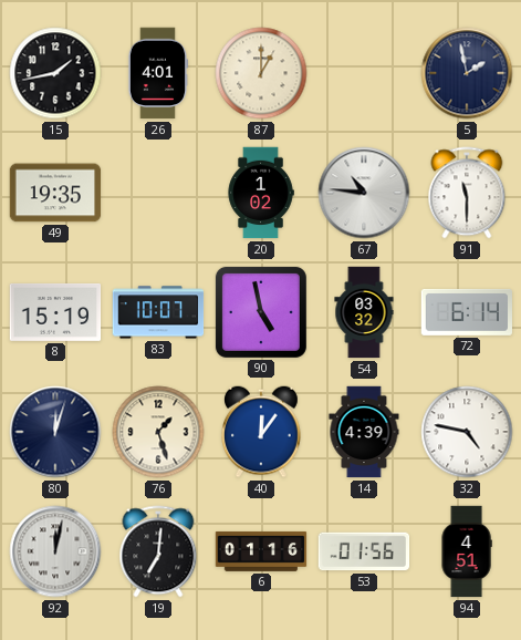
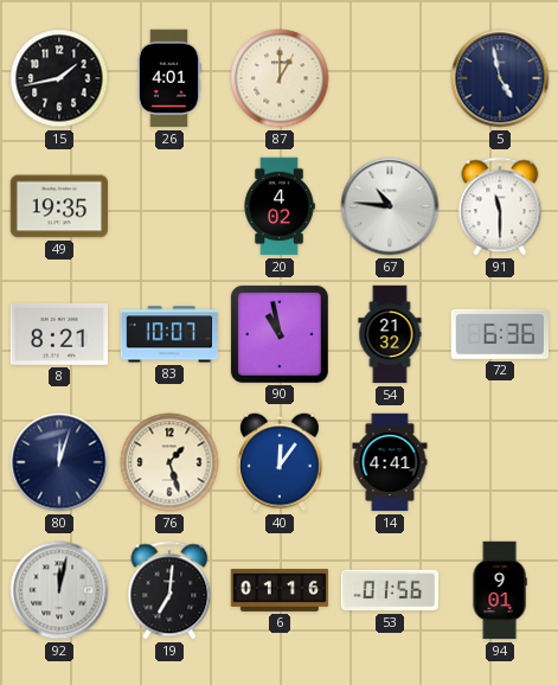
5: 1:58 -> 4:58
20: 1:02 -> 4:02
8: 15:19 -> 8:21
90: 4:58 -> 10:58
54: 03:32 -> 21:32
72: 6:14 -> 6:36
14: 4:39 -> 4:41
32: 4:47 -> none
94: 4:51 -> 9:01
